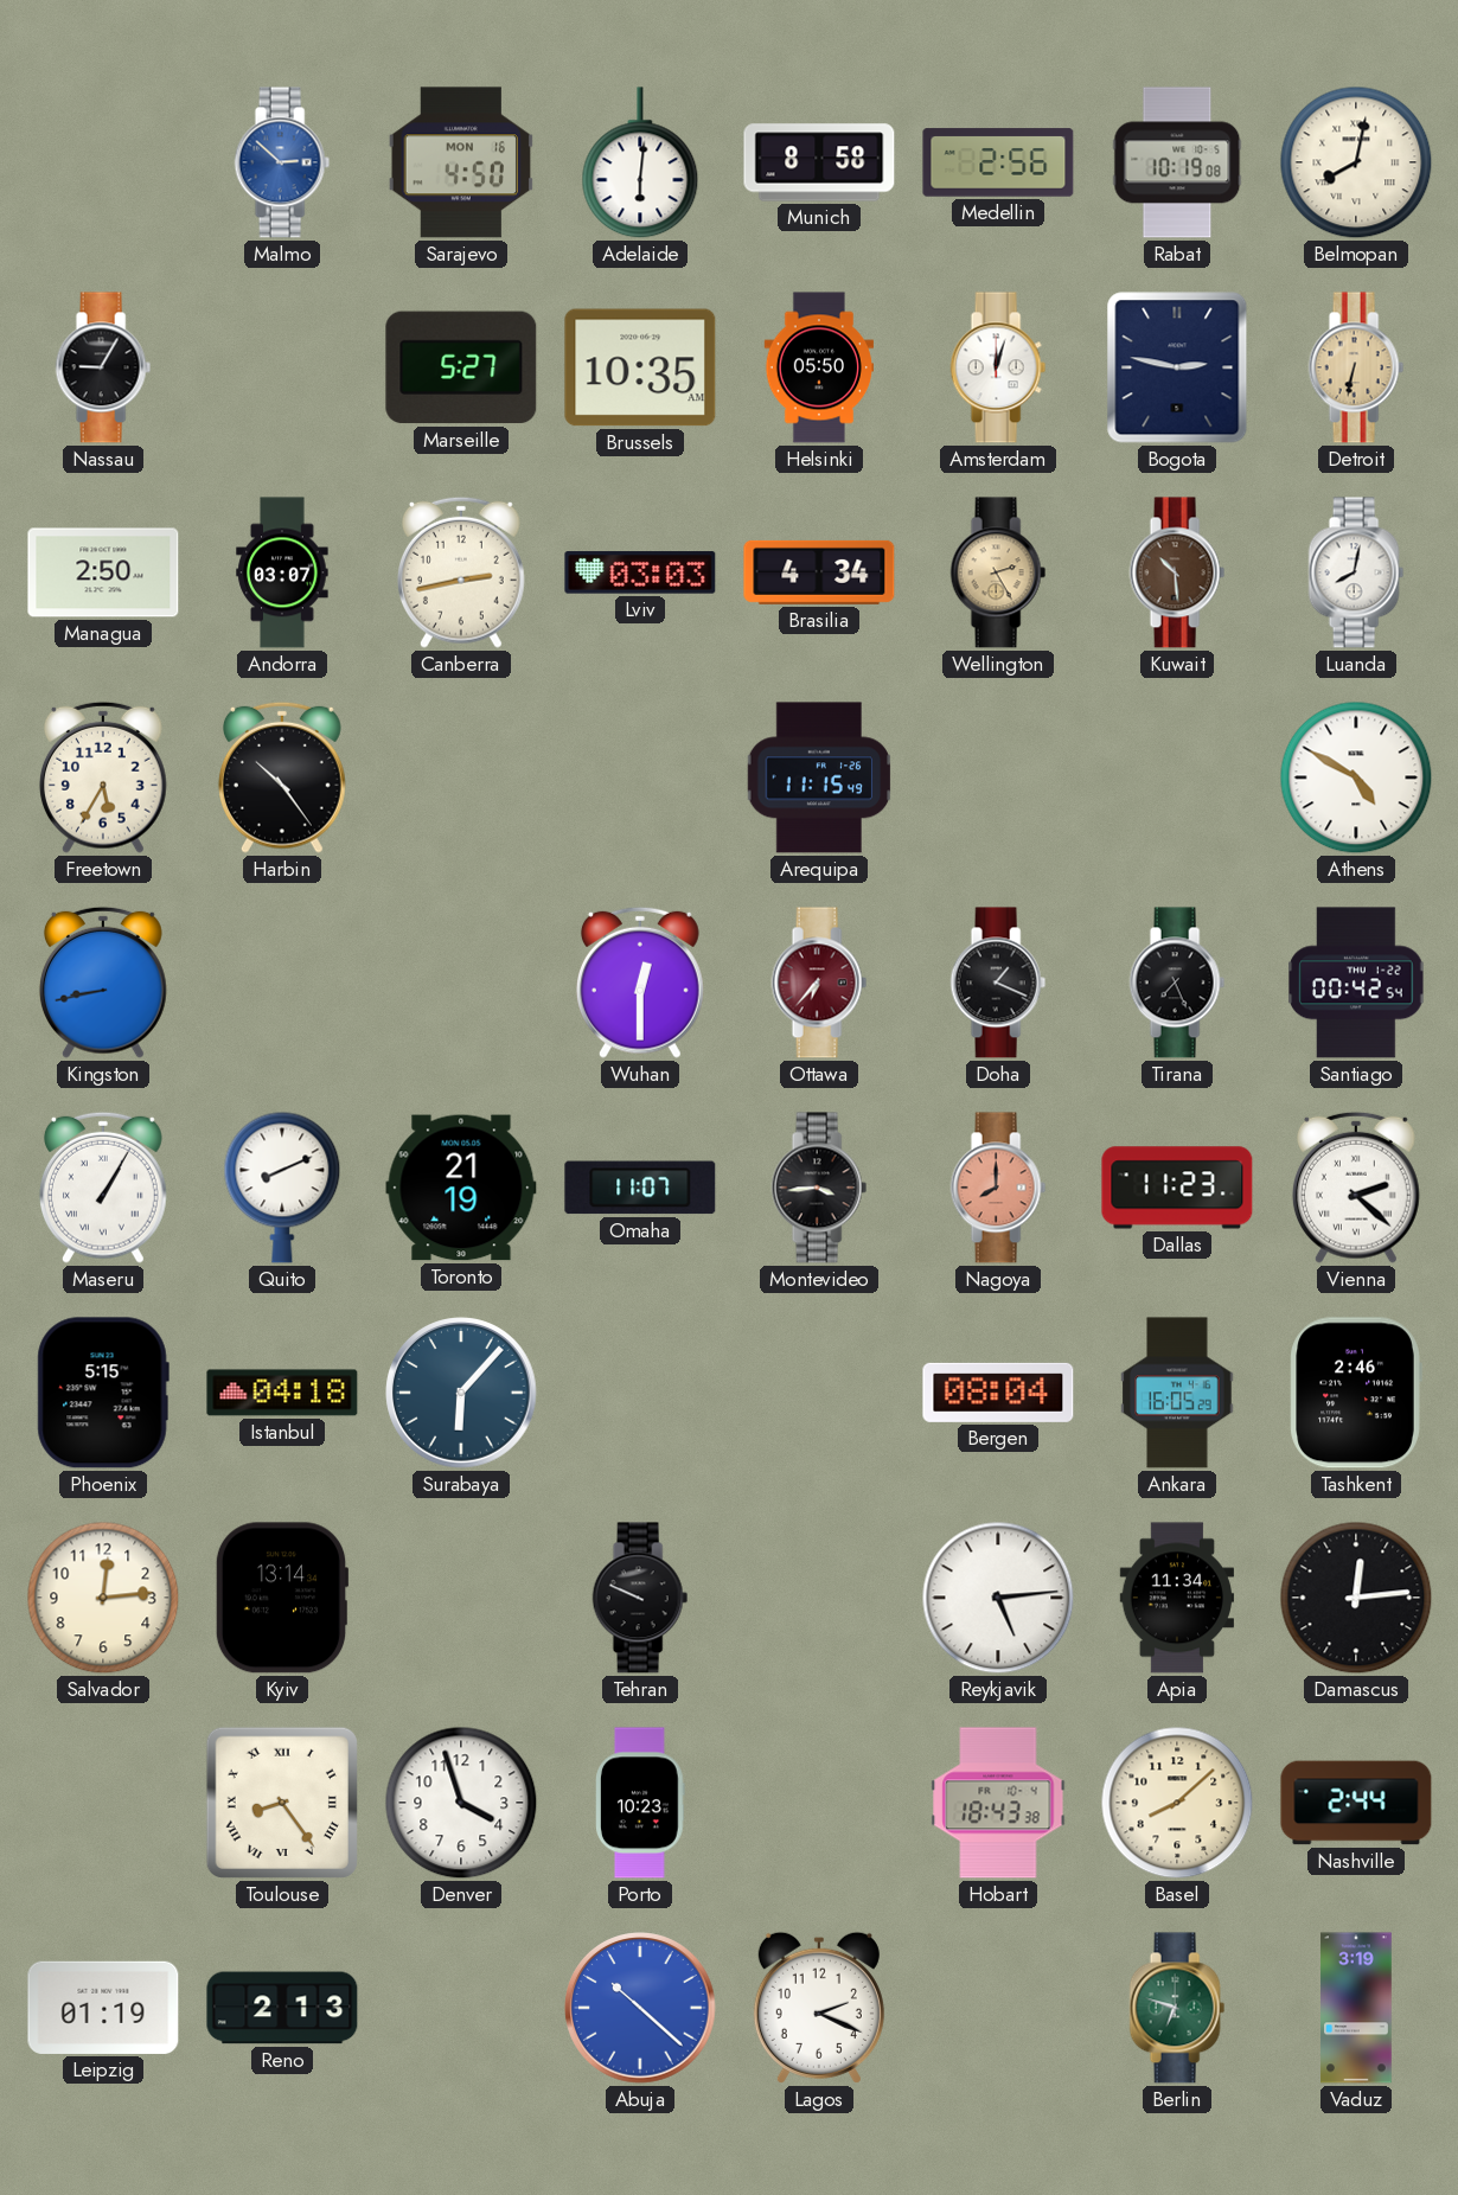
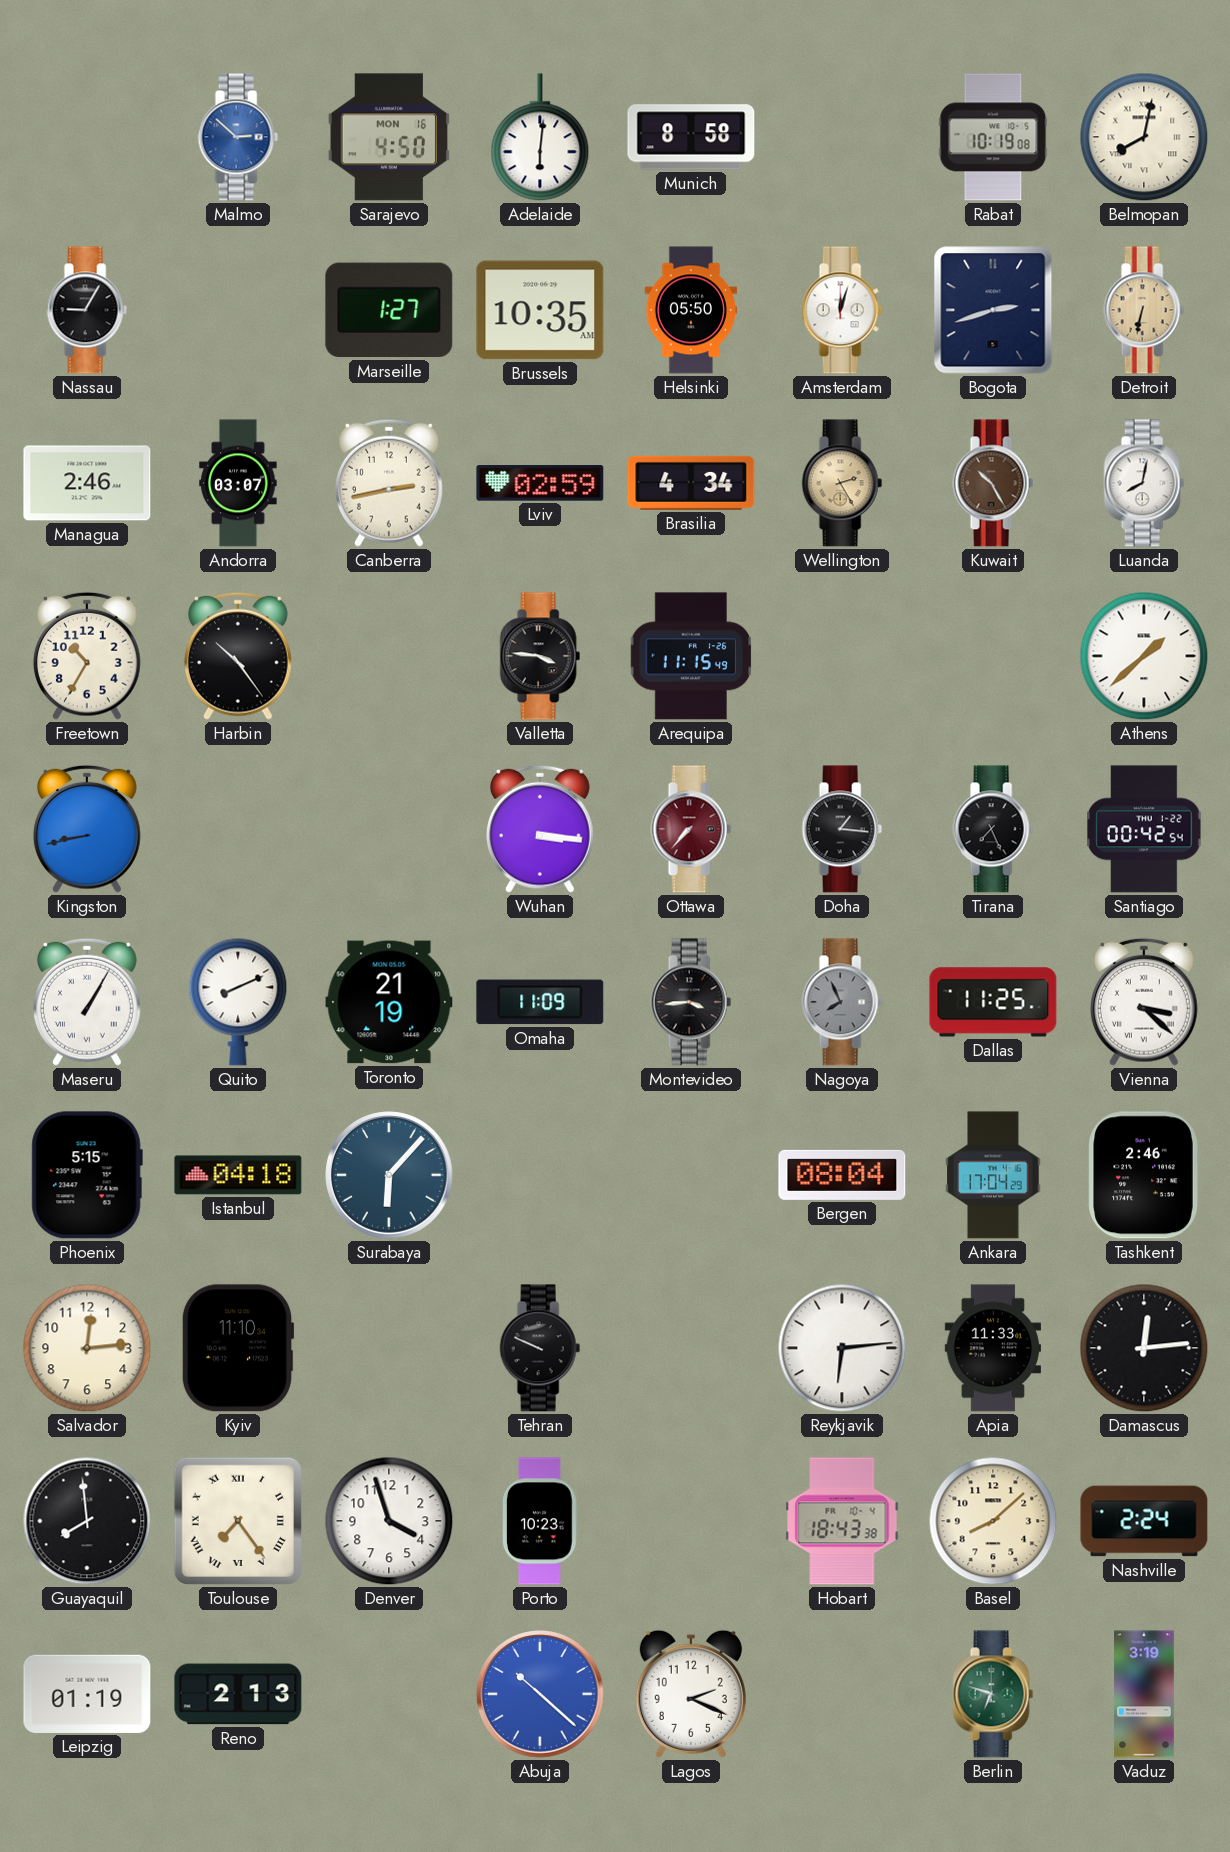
Medellin: 2:56 -> none
Marseille: 5:27 -> 1:27
Bogota: 2:47 -> 2:42
Managua: 2:50 -> 2:46
Lviv: 03:03 -> 02:59
Kuwait: 10:29 -> 10:25
Freetown: 5:35 -> 10:35
Valletta: none -> 3:46
Athens: 4:50 -> 1:38
Wuhan: 12:30 -> 3:16
Ottawa: 6:37 -> 7:37
Doha: 1:19 -> 1:16
Omaha: 11:07 -> 11:09
Nagoya: 8:00 -> 7:56
Nagoya dial: salmon -> grey
Dallas: 11:23 -> 11:25
Vienna: 2:22 -> 3:22
Ankara: 16:05 -> 17:04
Kyiv: 13:14 -> 11:10
Reykjavik: 5:14 -> 6:14
Apia: 11:34 -> 11:33
Guayaquil: none -> 7:59
Toulouse: 8:24 -> 7:24
Nashville: 2:44 -> 2:24
